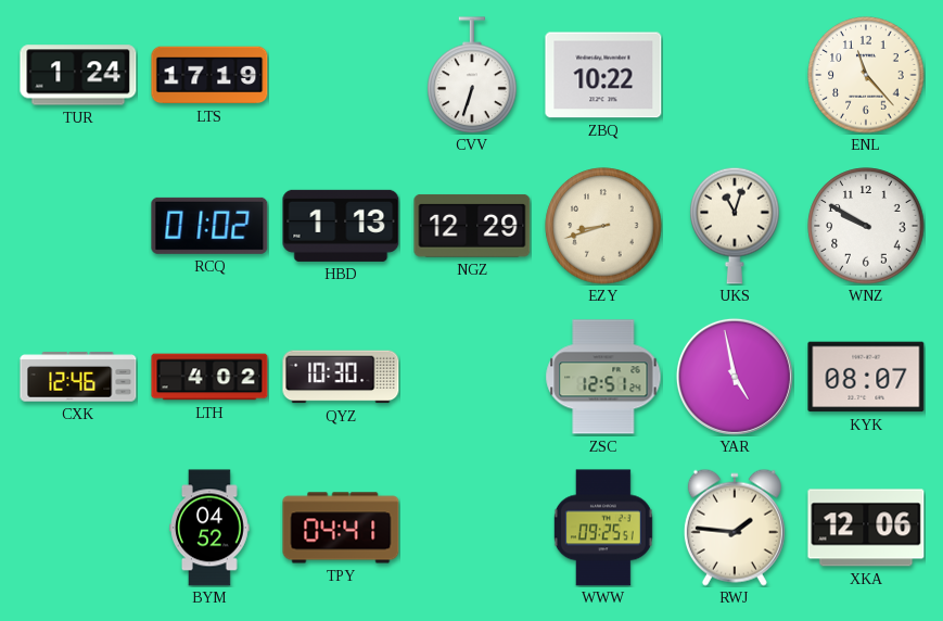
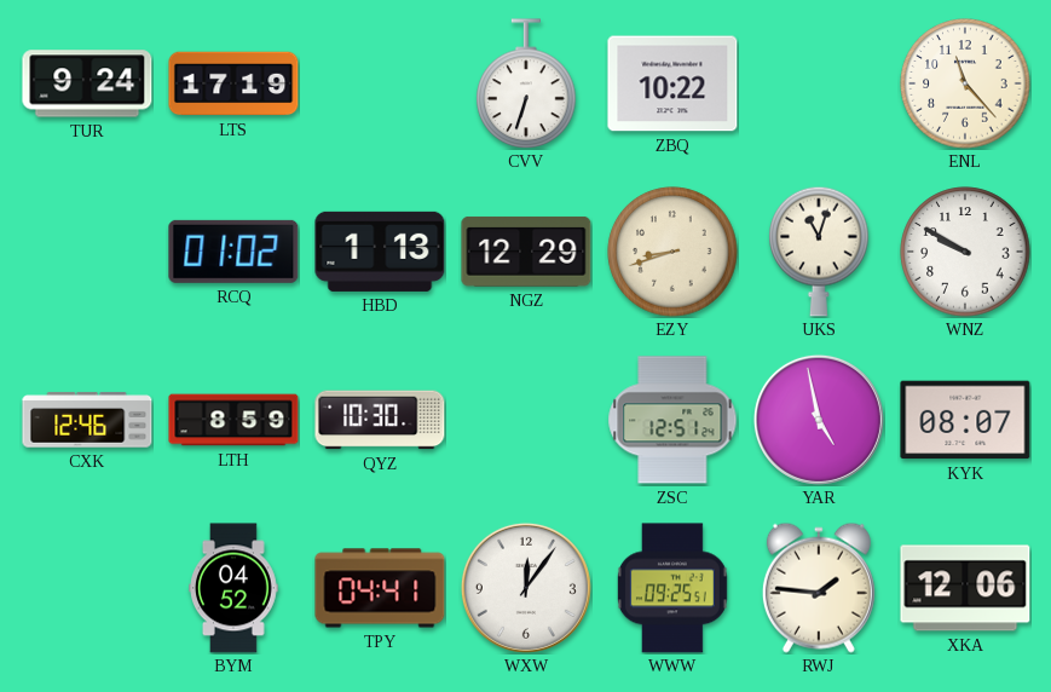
TUR: 1:24 -> 9:24
LTH: 4:02 -> 8:59
WXW: none -> 12:06
